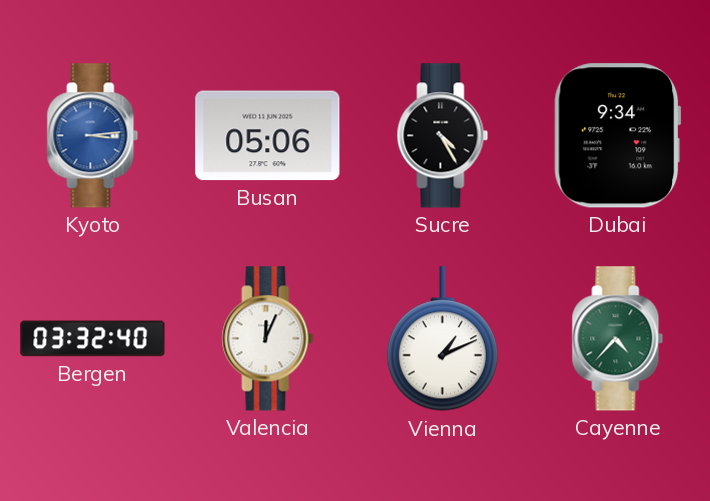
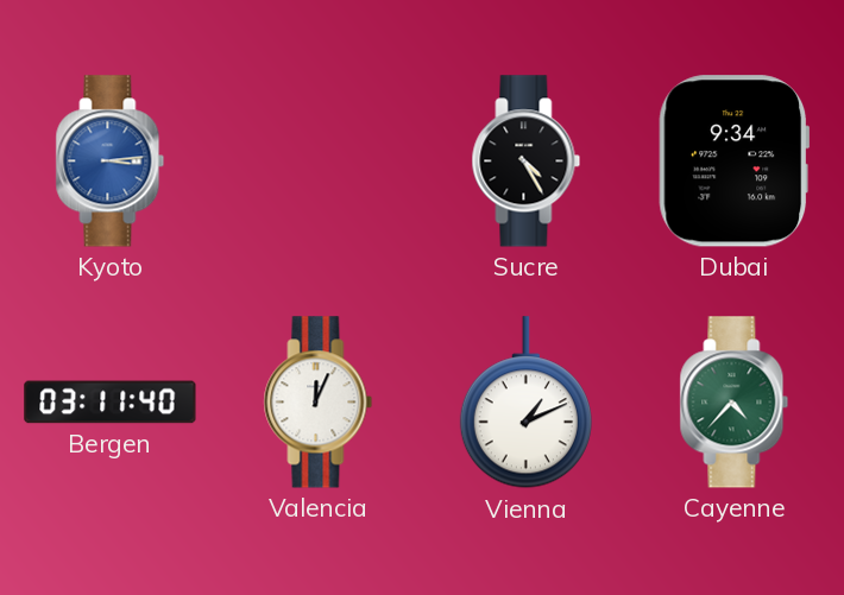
Busan: 05:06 -> none
Bergen: 03:32 -> 03:11
